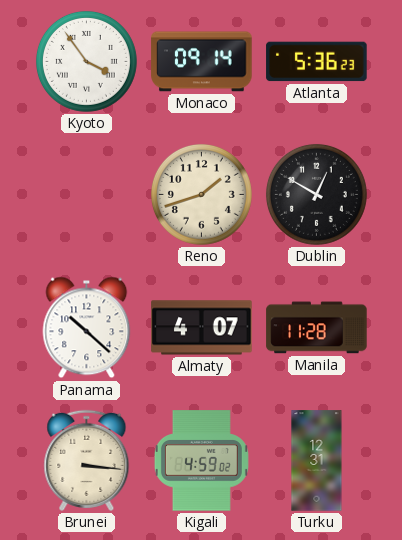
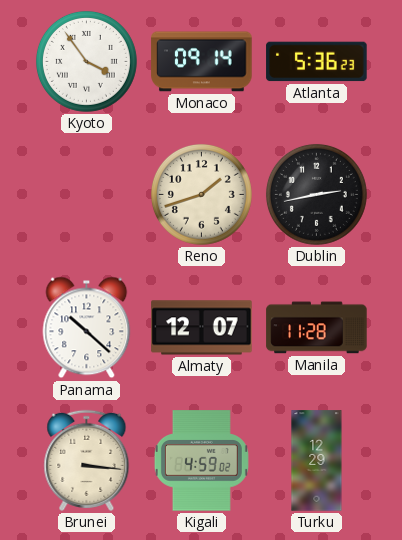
Dublin: 12:50 -> 2:43
Almaty: 4:07 -> 12:07
Turku: 12:31 -> 12:29
